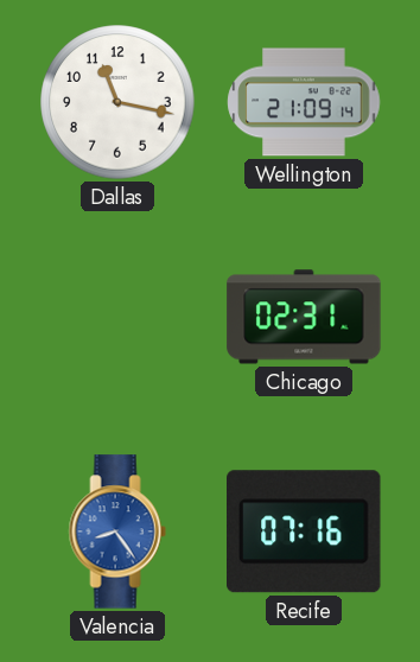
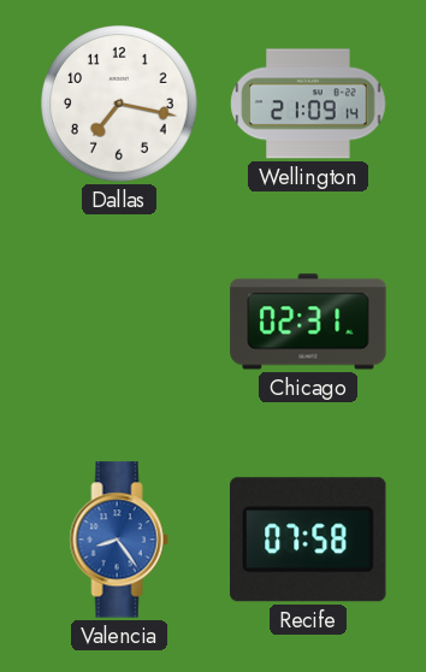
Dallas: 11:17 -> 7:17
Recife: 07:16 -> 07:58
